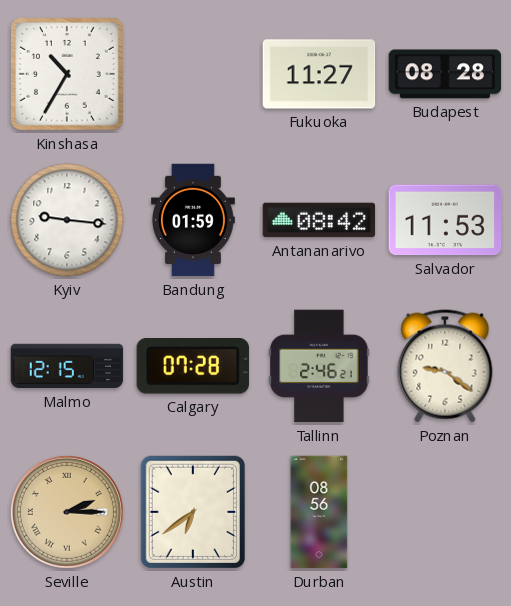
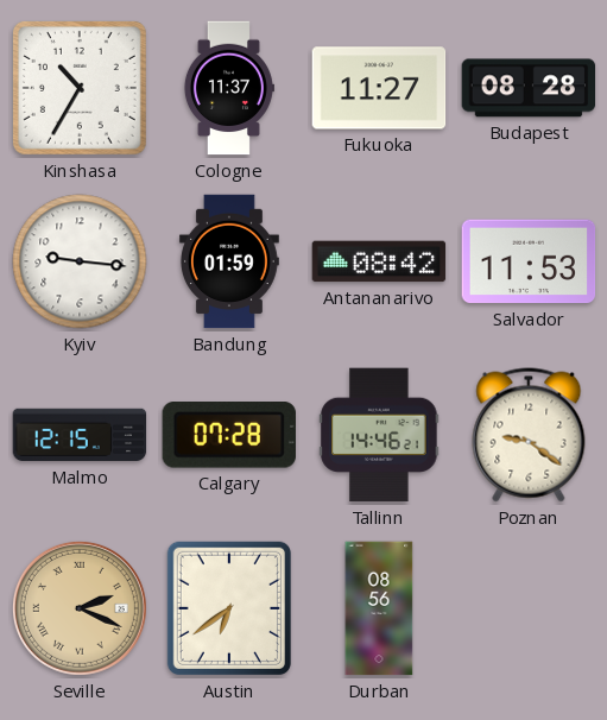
Cologne: none -> 11:37
Tallinn: 2:46 -> 14:46
Seville: 2:15 -> 2:19
